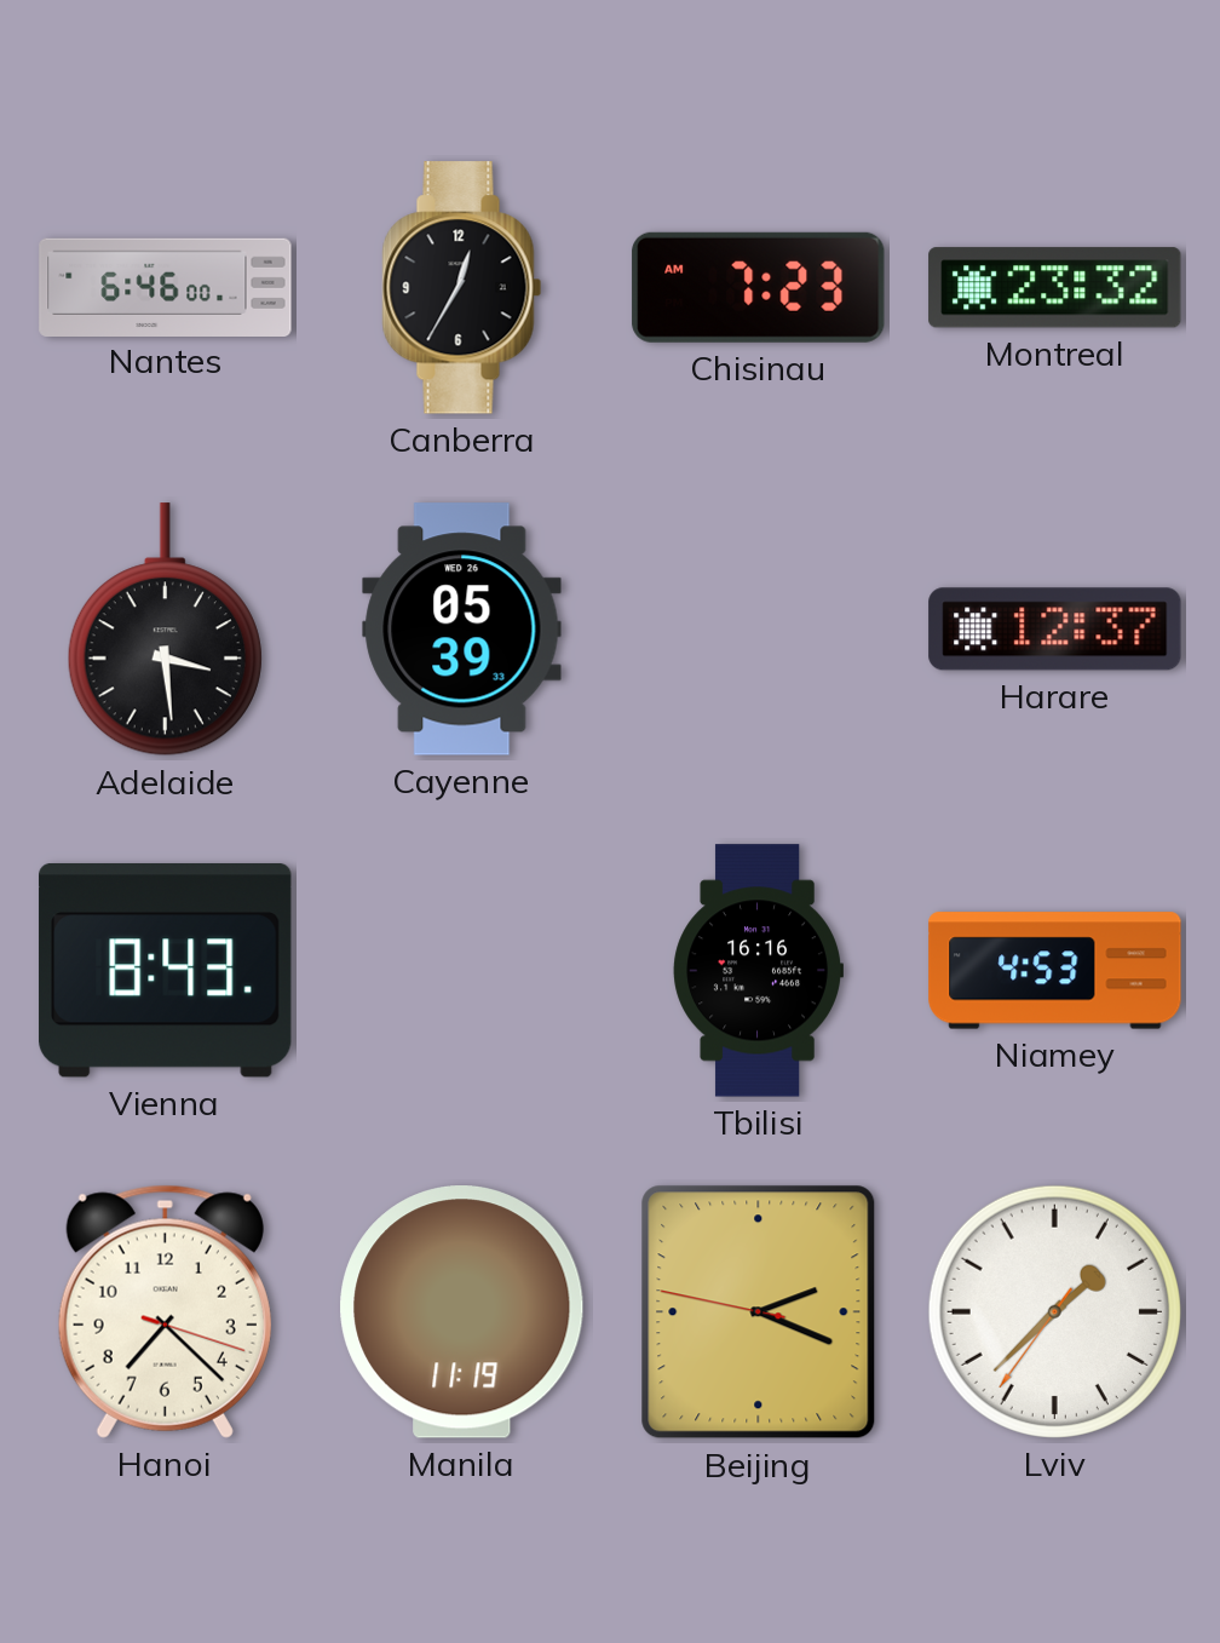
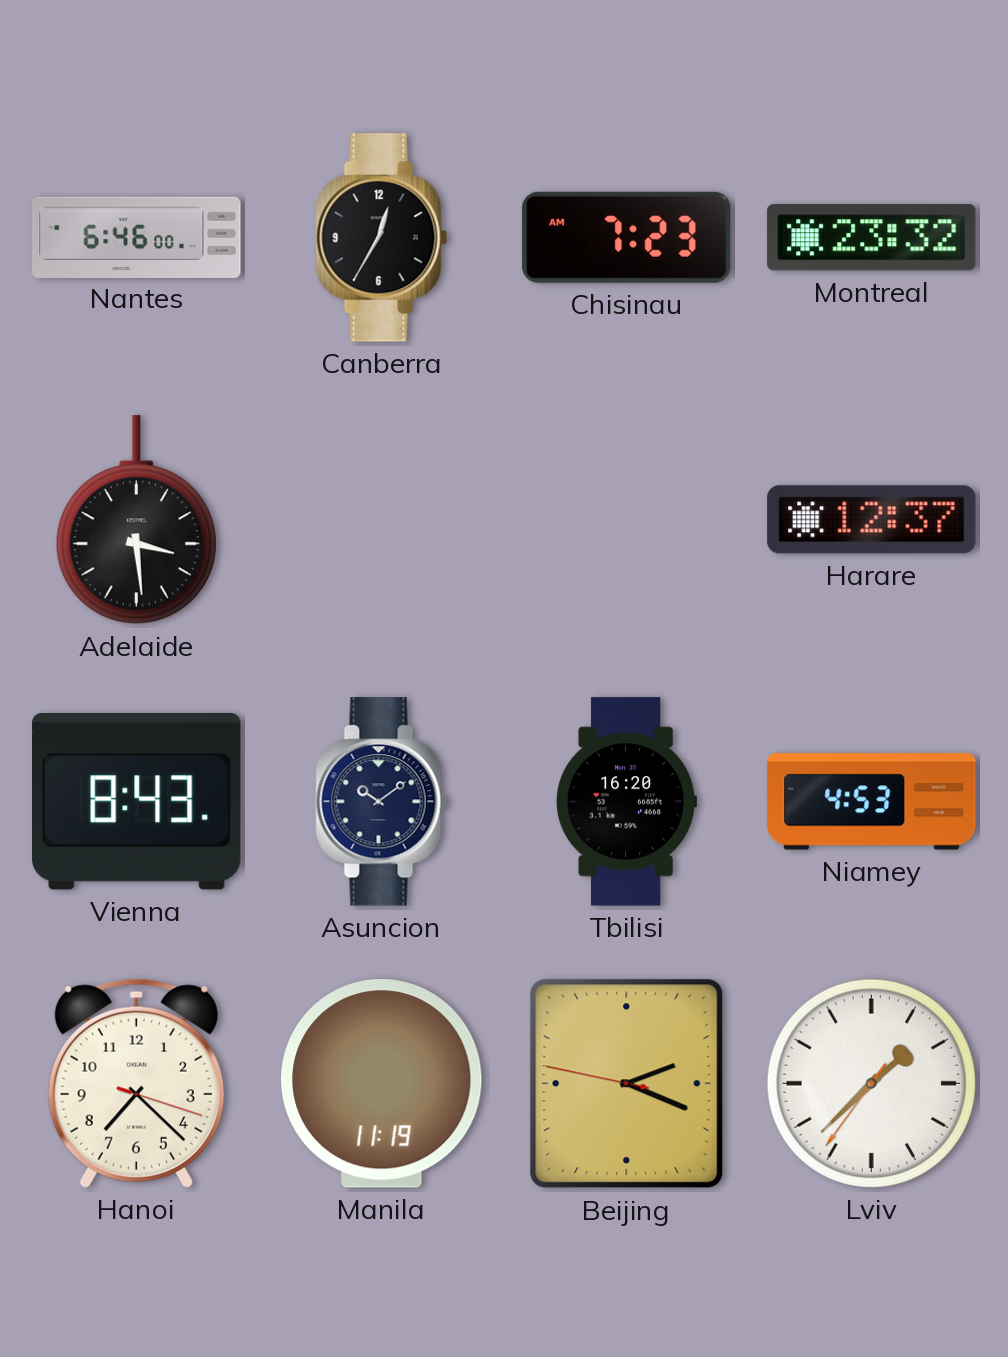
Cayenne: 05:39 -> none
Asuncion: none -> 10:09
Tbilisi: 16:16 -> 16:20
